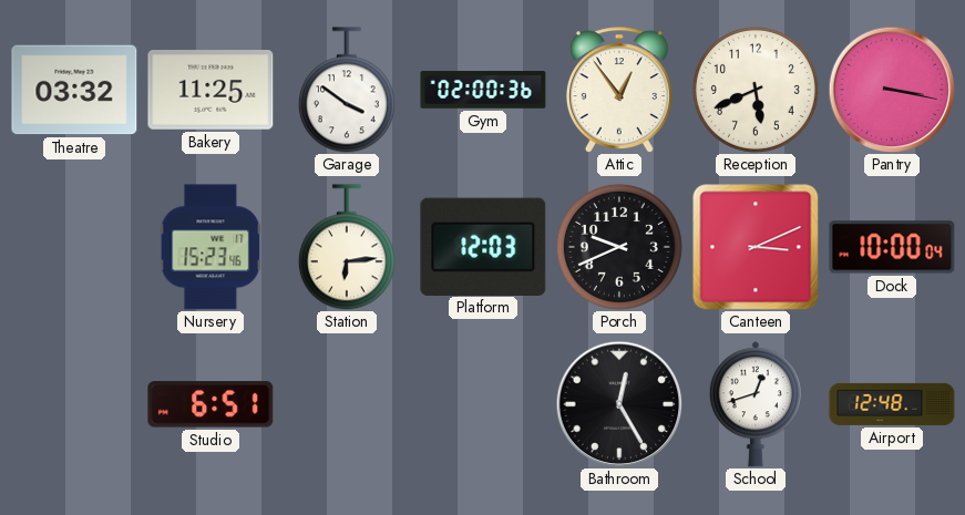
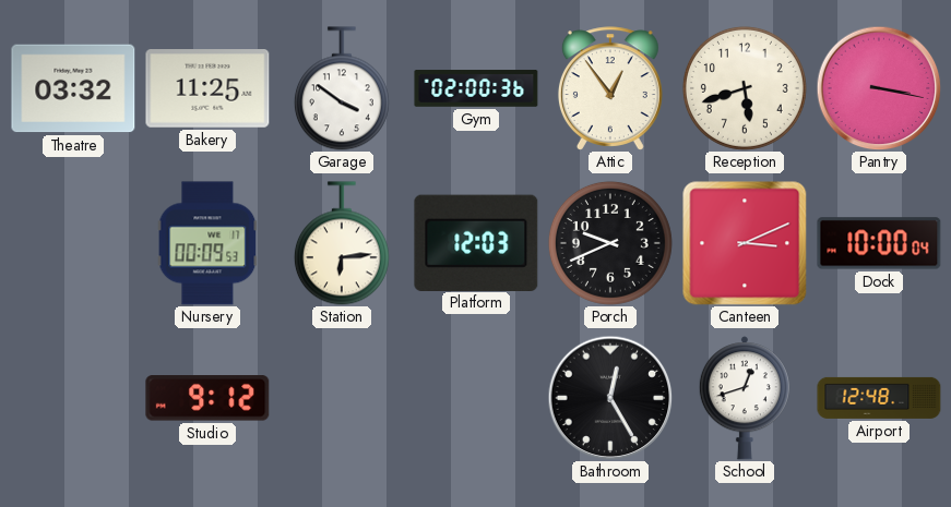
Reception: 5:41 -> 5:42
Nursery: 15:23 -> 00:09
Studio: 6:51 -> 9:12
